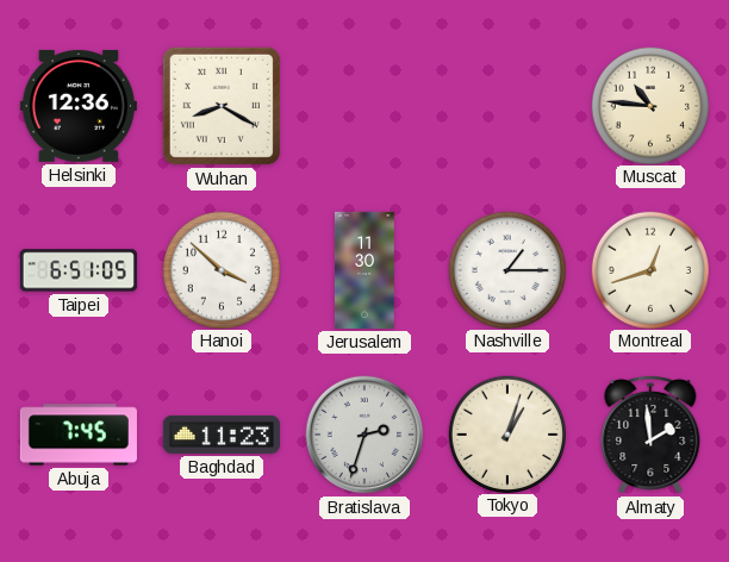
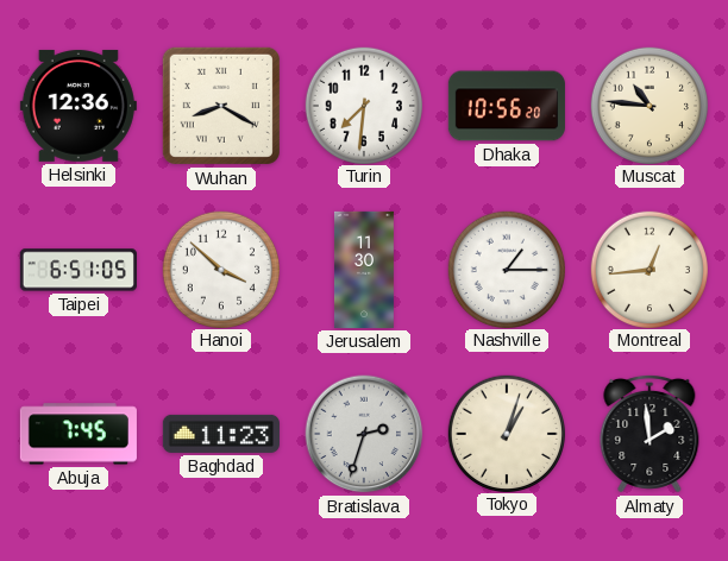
Turin: none -> 7:31
Dhaka: none -> 10:56
Montreal: 12:42 -> 12:44
